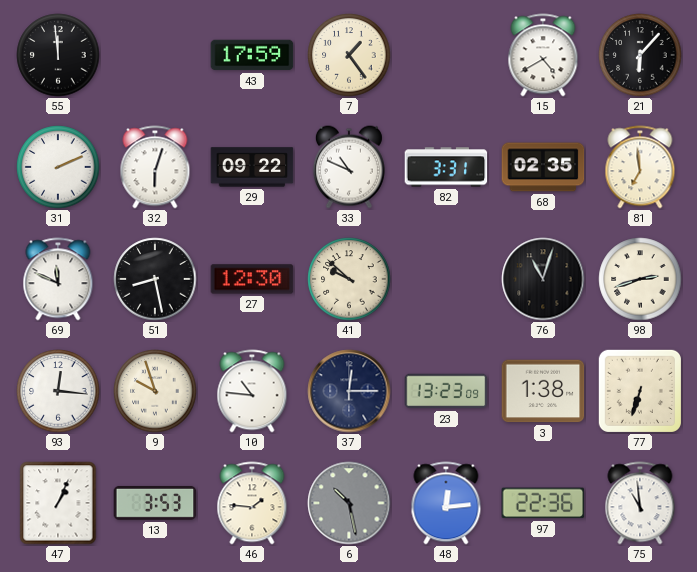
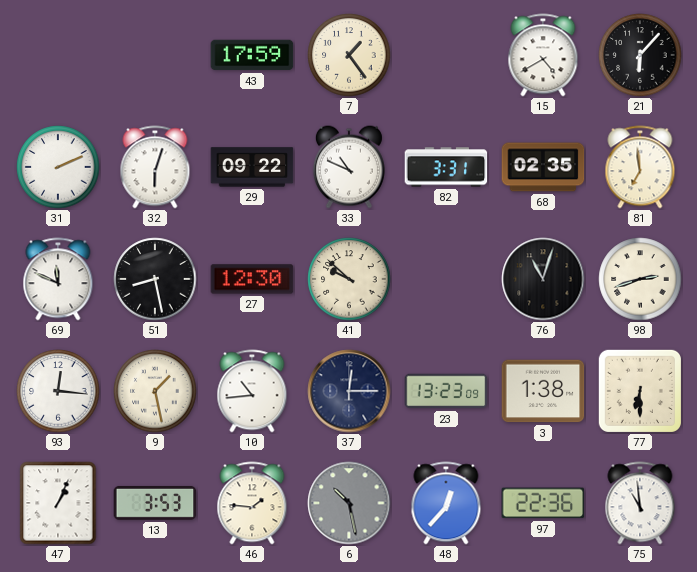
55: 11:59 -> none
9: 9:57 -> 1:28
10: 10:46 -> 10:44
77: 6:33 -> 6:30
48: 12:14 -> 12:37
